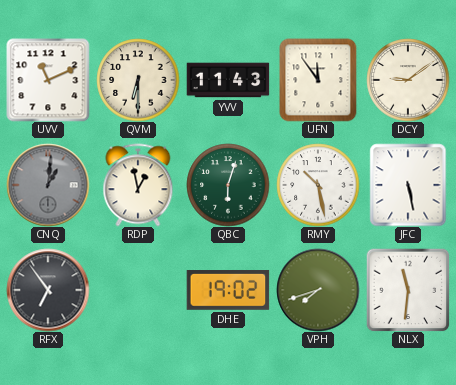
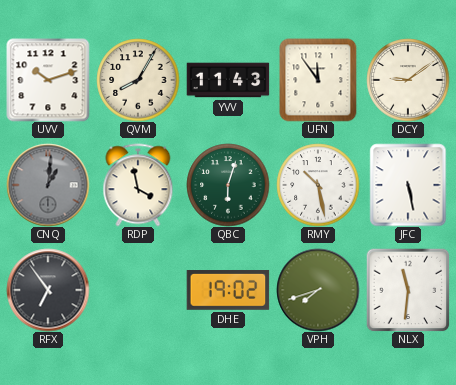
UVV: 11:11 -> 10:12
QVM: 6:30 -> 8:05
RDP: 12:58 -> 3:58
